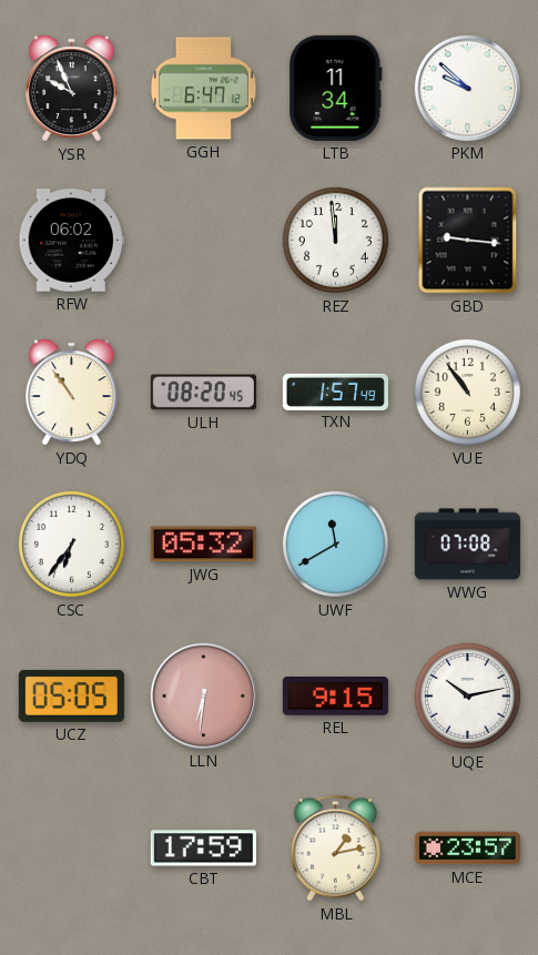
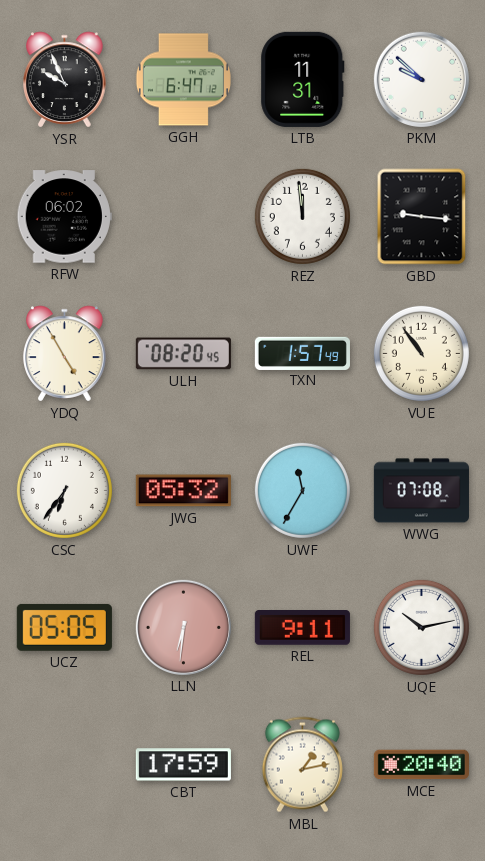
LTB: 11:34 -> 11:31
YDQ: 10:54 -> 4:55
UWF: 11:40 -> 11:35
REL: 9:15 -> 9:11
MCE: 23:57 -> 20:40
